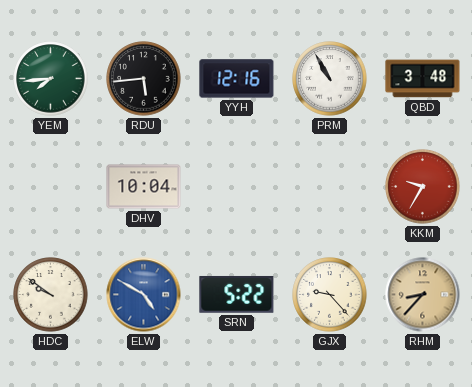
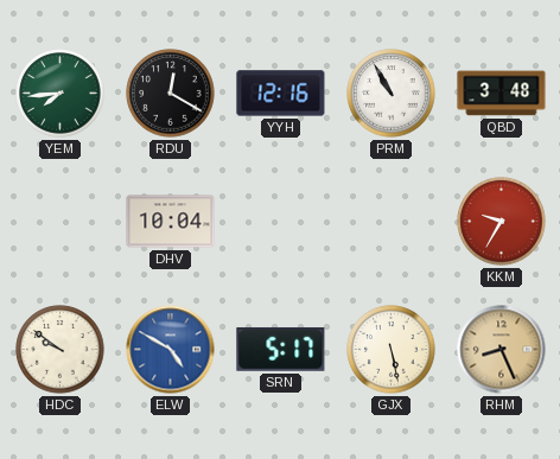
RDU: 5:44 -> 12:20
SRN: 5:22 -> 5:17
GJX: 9:23 -> 5:28
RHM: 8:37 -> 8:26
